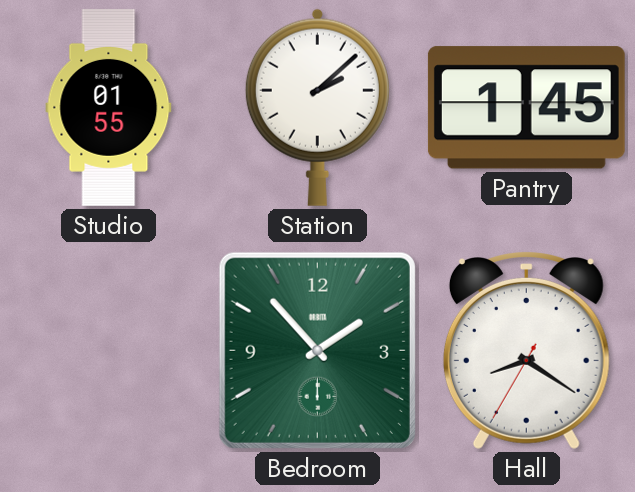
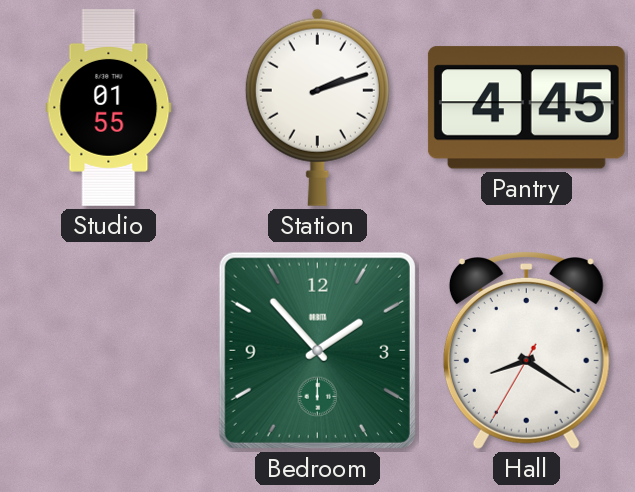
Station: 2:08 -> 2:12
Pantry: 1:45 -> 4:45
